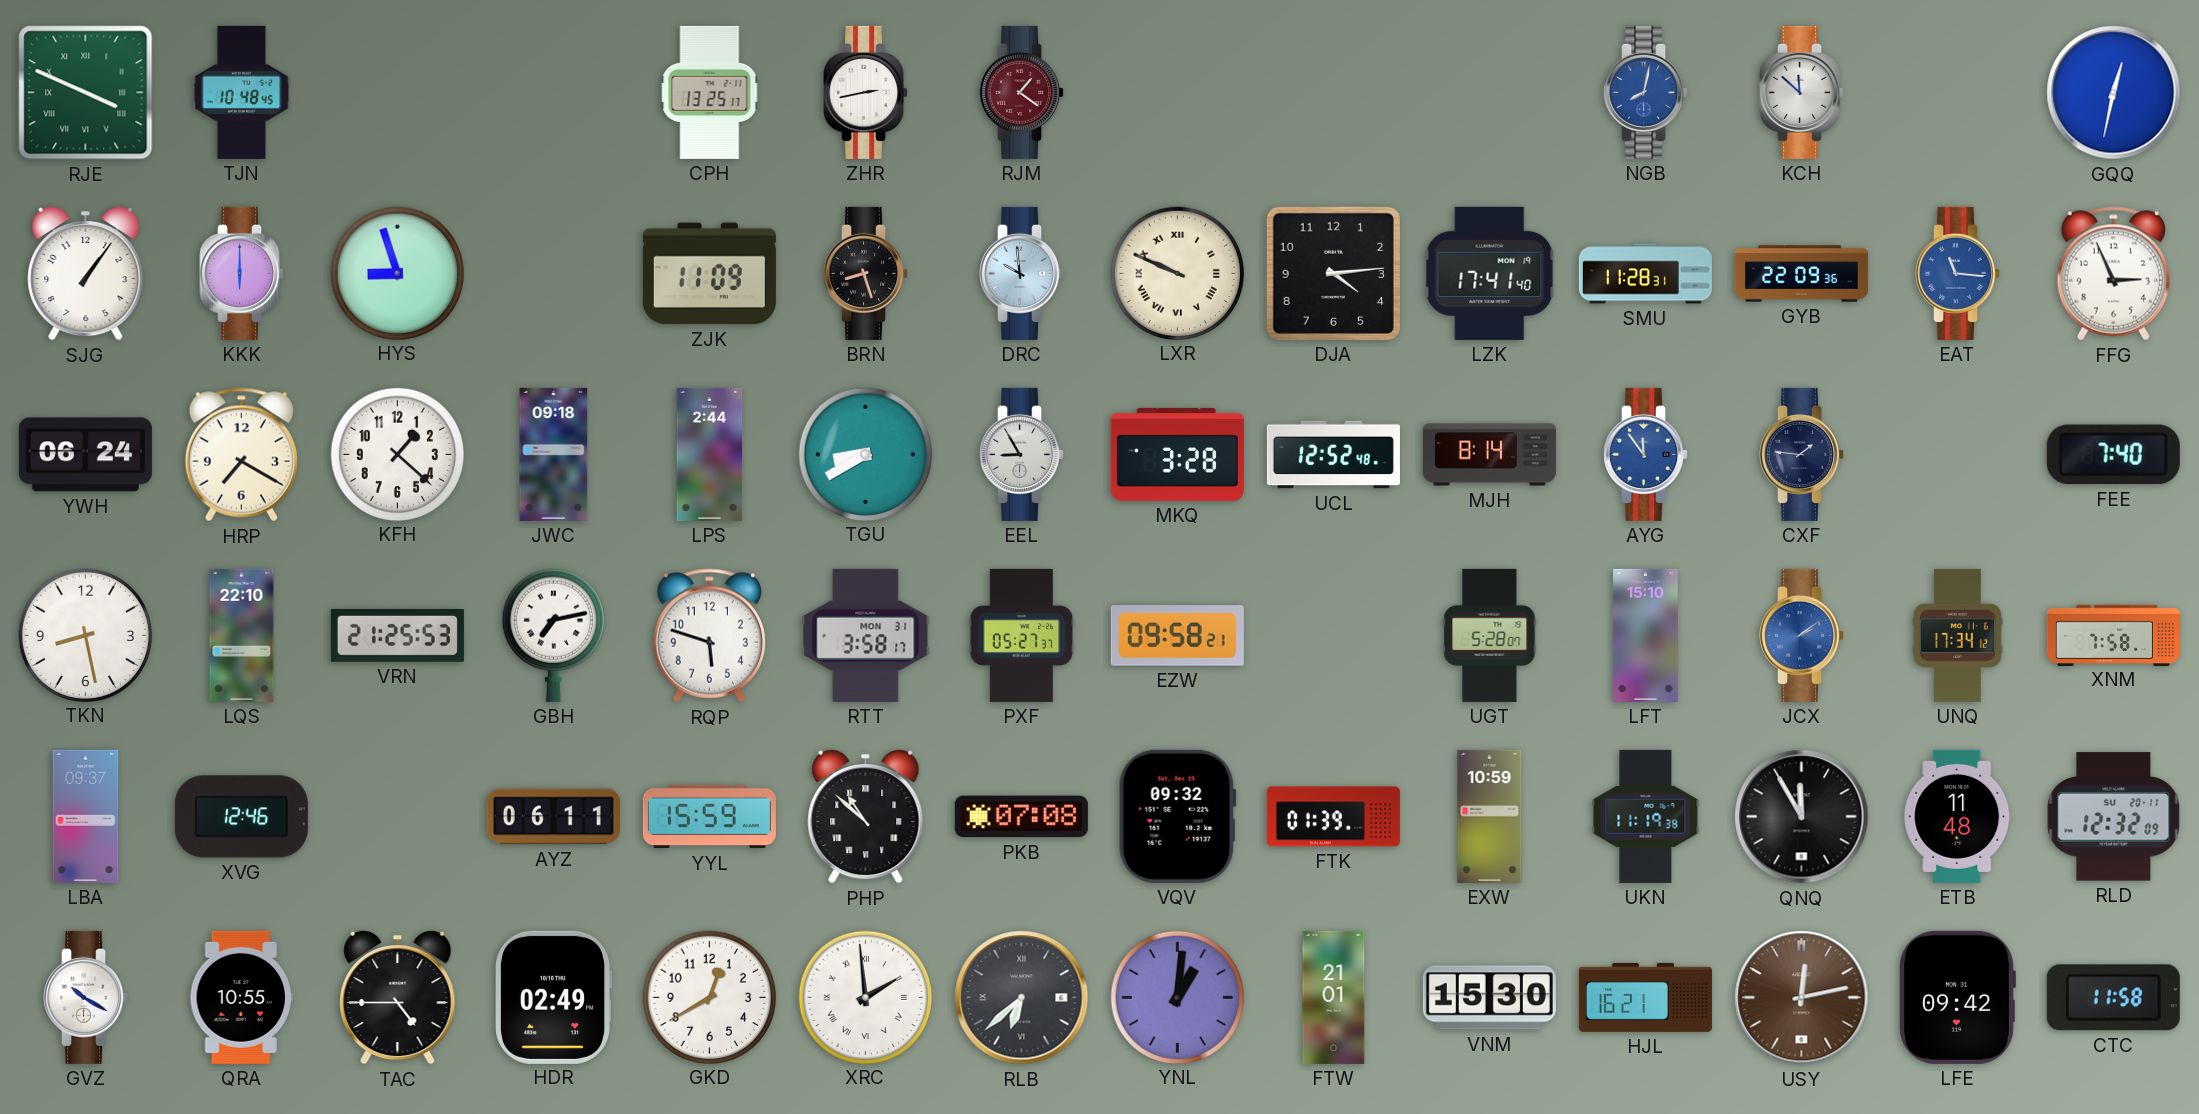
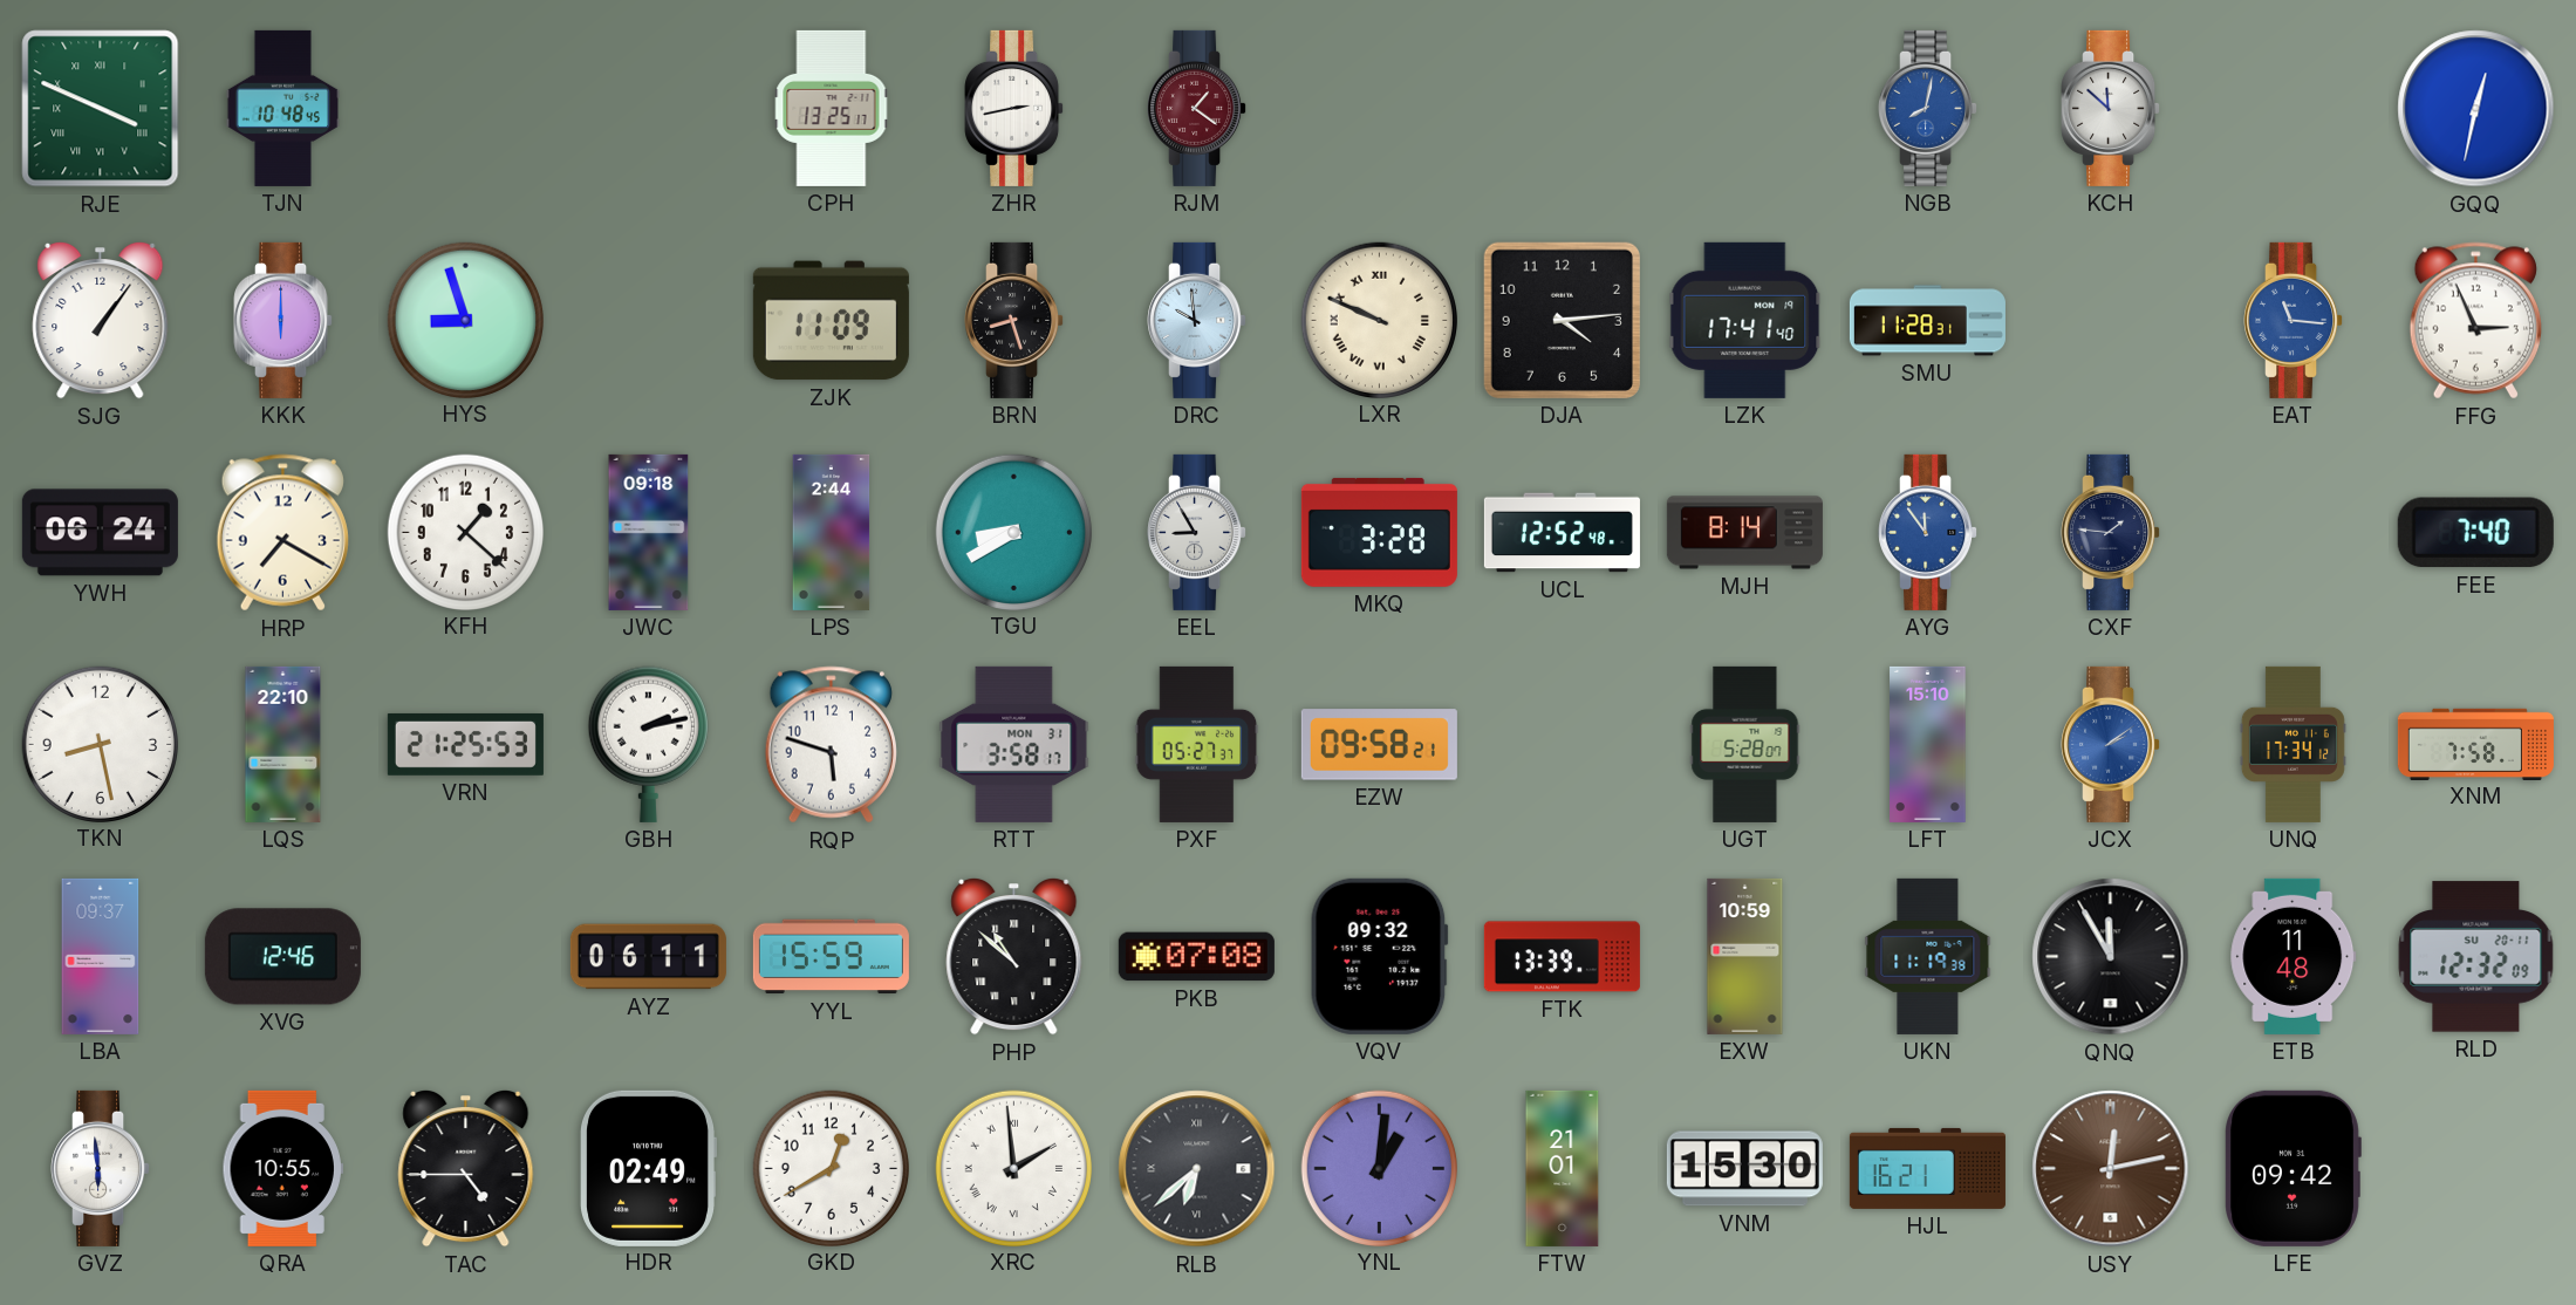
GYB: 22:09 -> none
GBH: 7:13 -> 2:13
FTK: 01:39 -> 13:39
GVZ: 10:20 -> 5:59
CTC: 11:58 -> none
